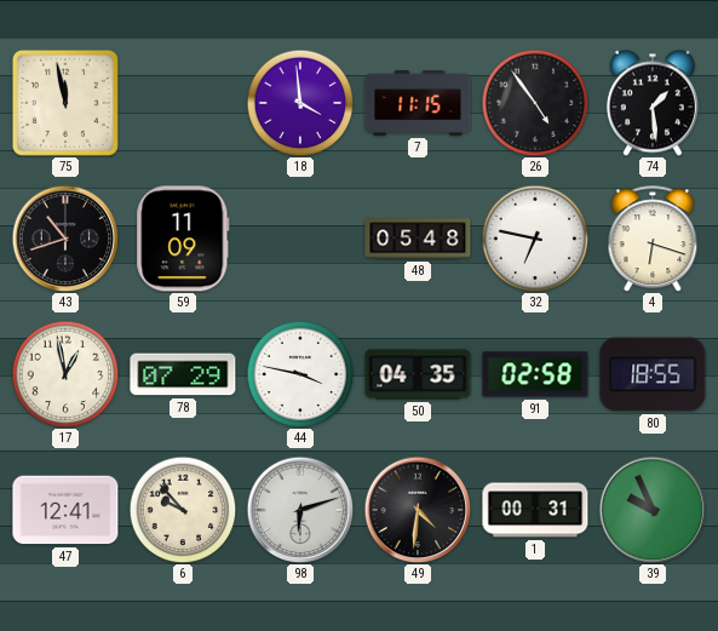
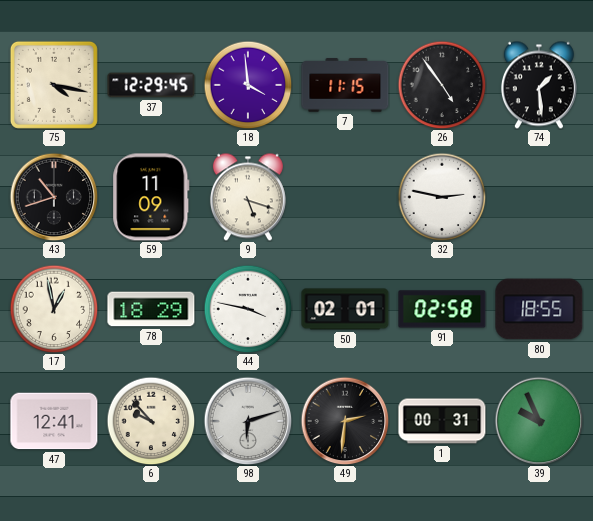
75: 11:58 -> 4:17
37: none -> 12:29
9: none -> 5:18
48: 05:48 -> none
32: 6:47 -> 2:47
4: 6:18 -> none
78: 07:29 -> 18:29
50: 04:35 -> 02:01
49: 4:31 -> 2:31
